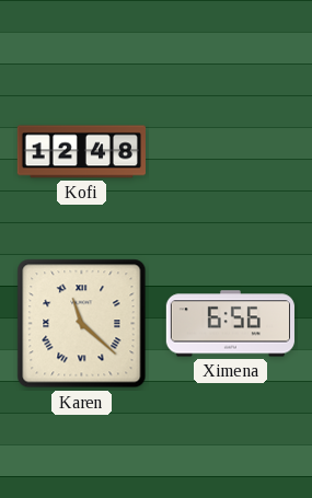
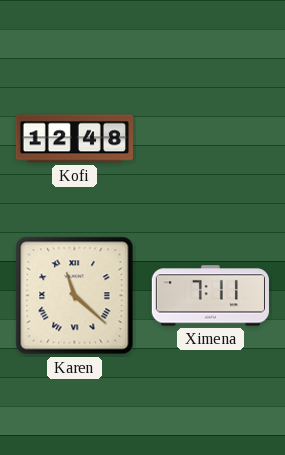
Ximena: 6:56 -> 7:11
